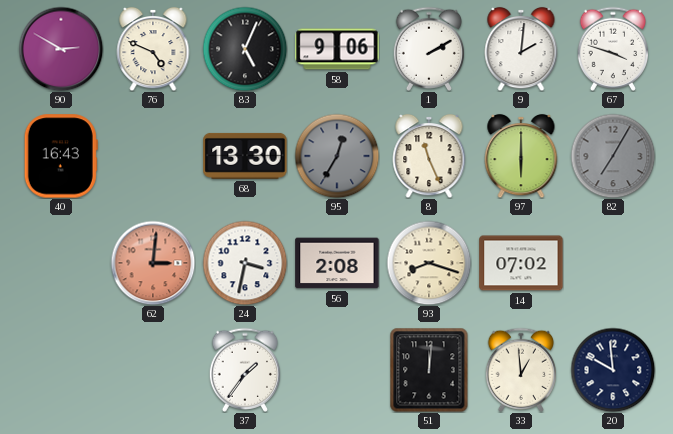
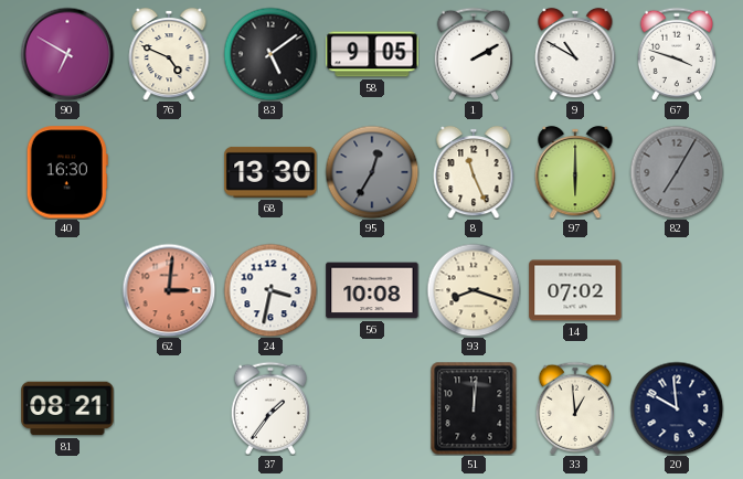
90: 2:50 -> 6:50
83: 5:04 -> 5:09
58: 9:06 -> 9:05
9: 2:01 -> 10:50
40: 16:43 -> 16:30
56: 2:08 -> 10:08
81: none -> 08:21
